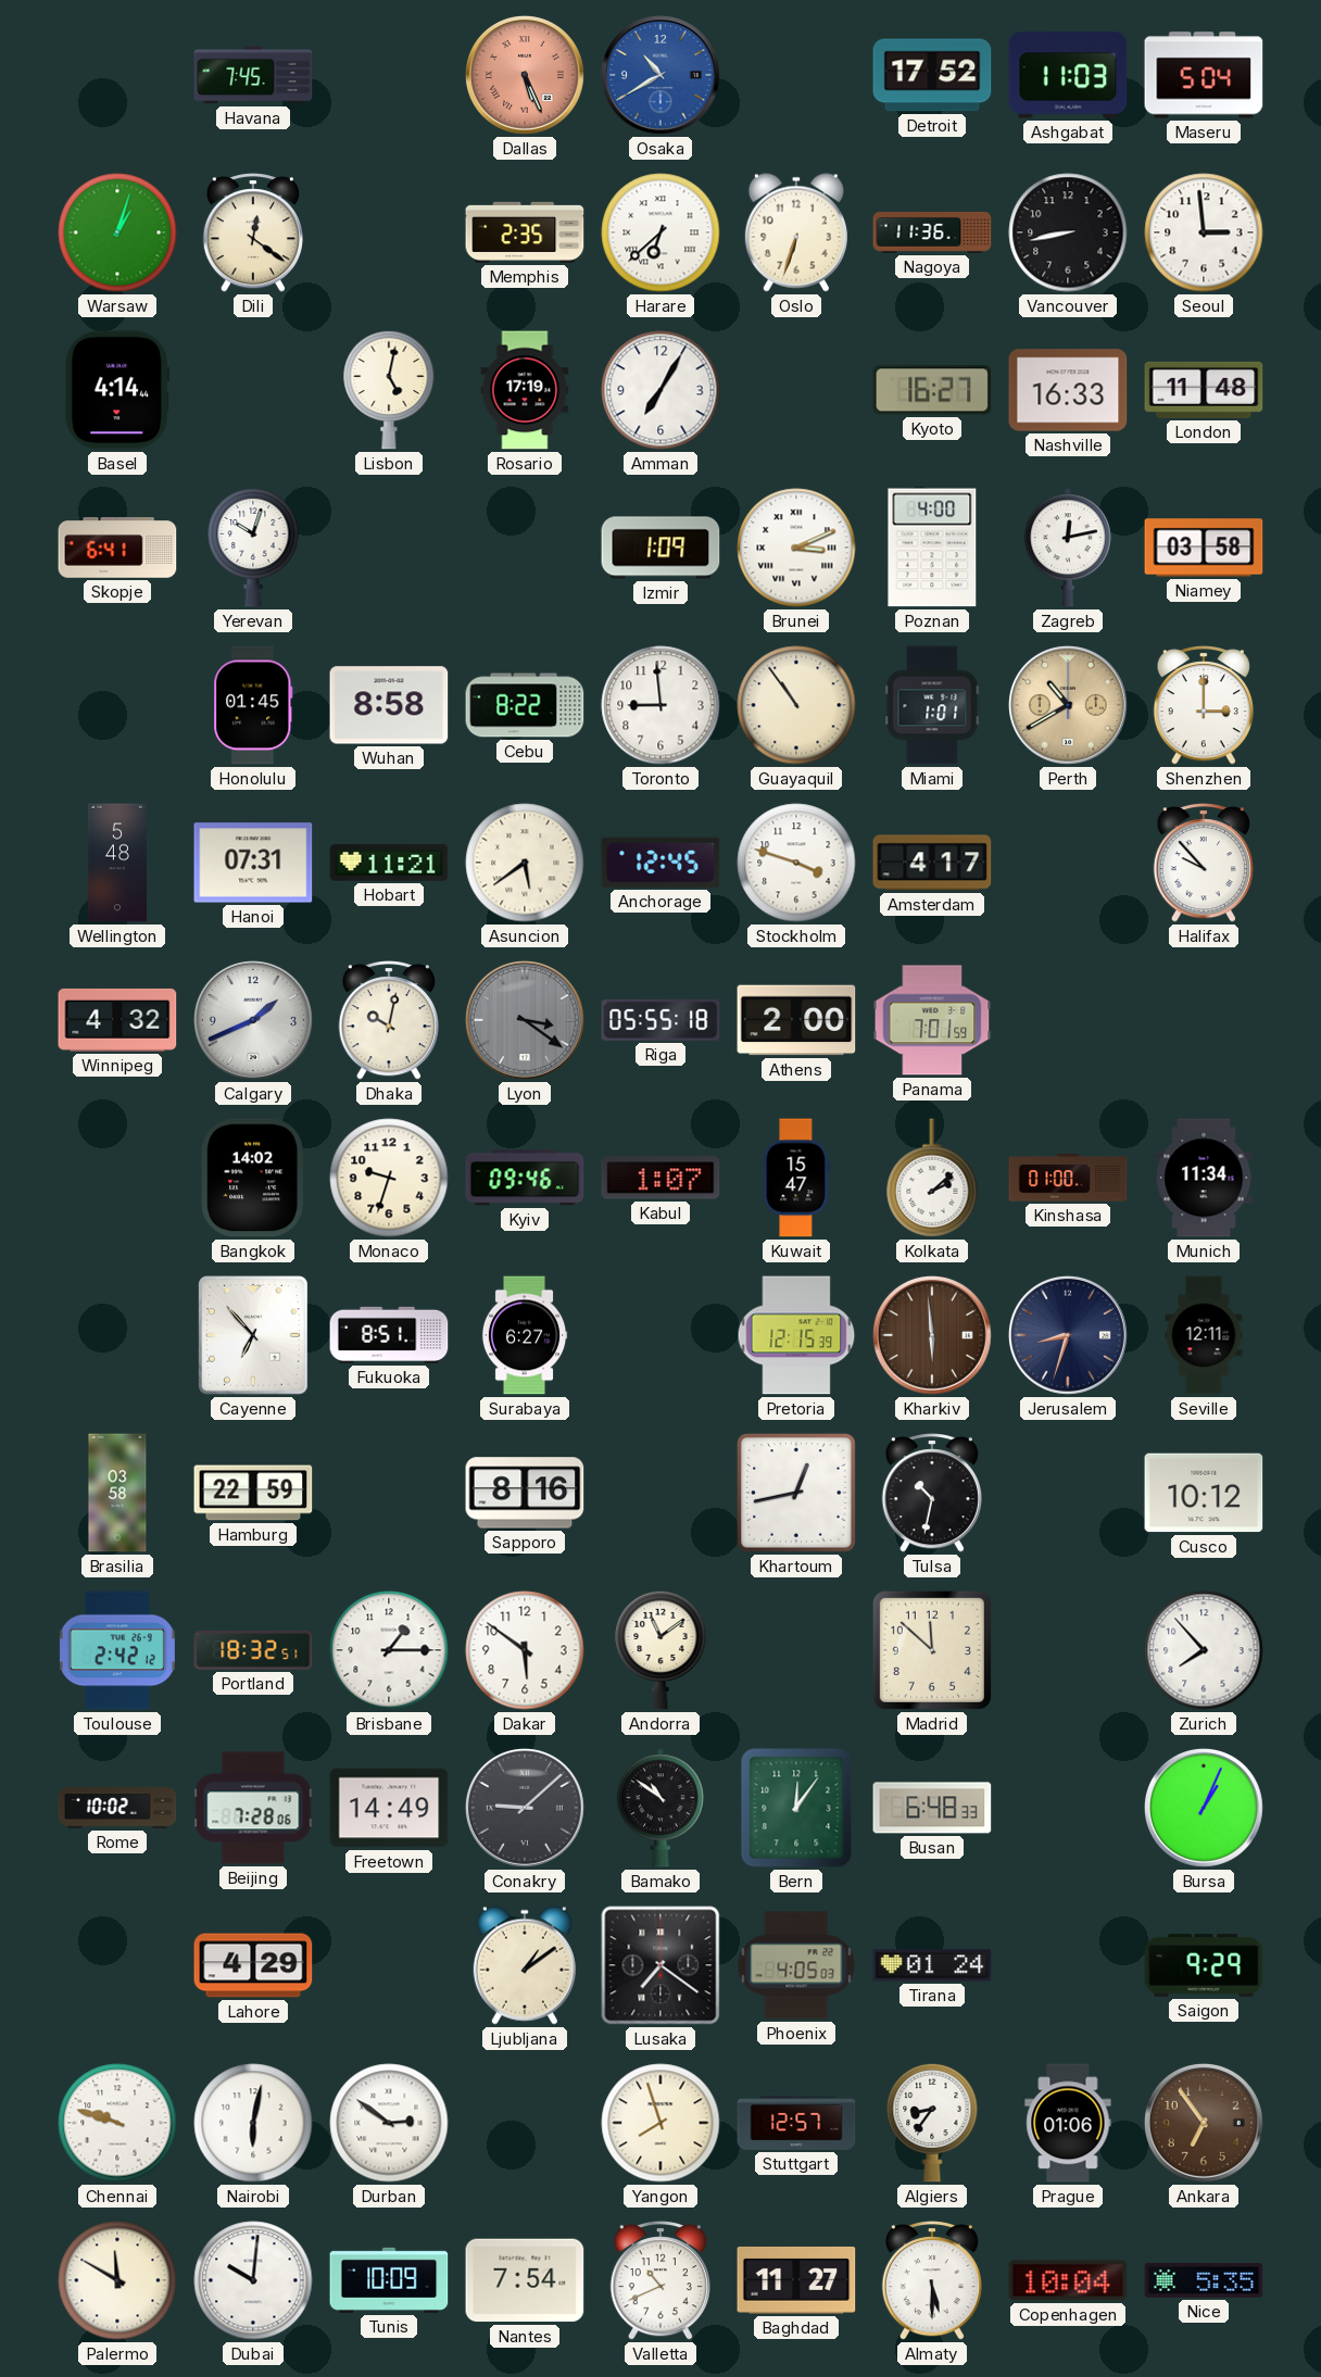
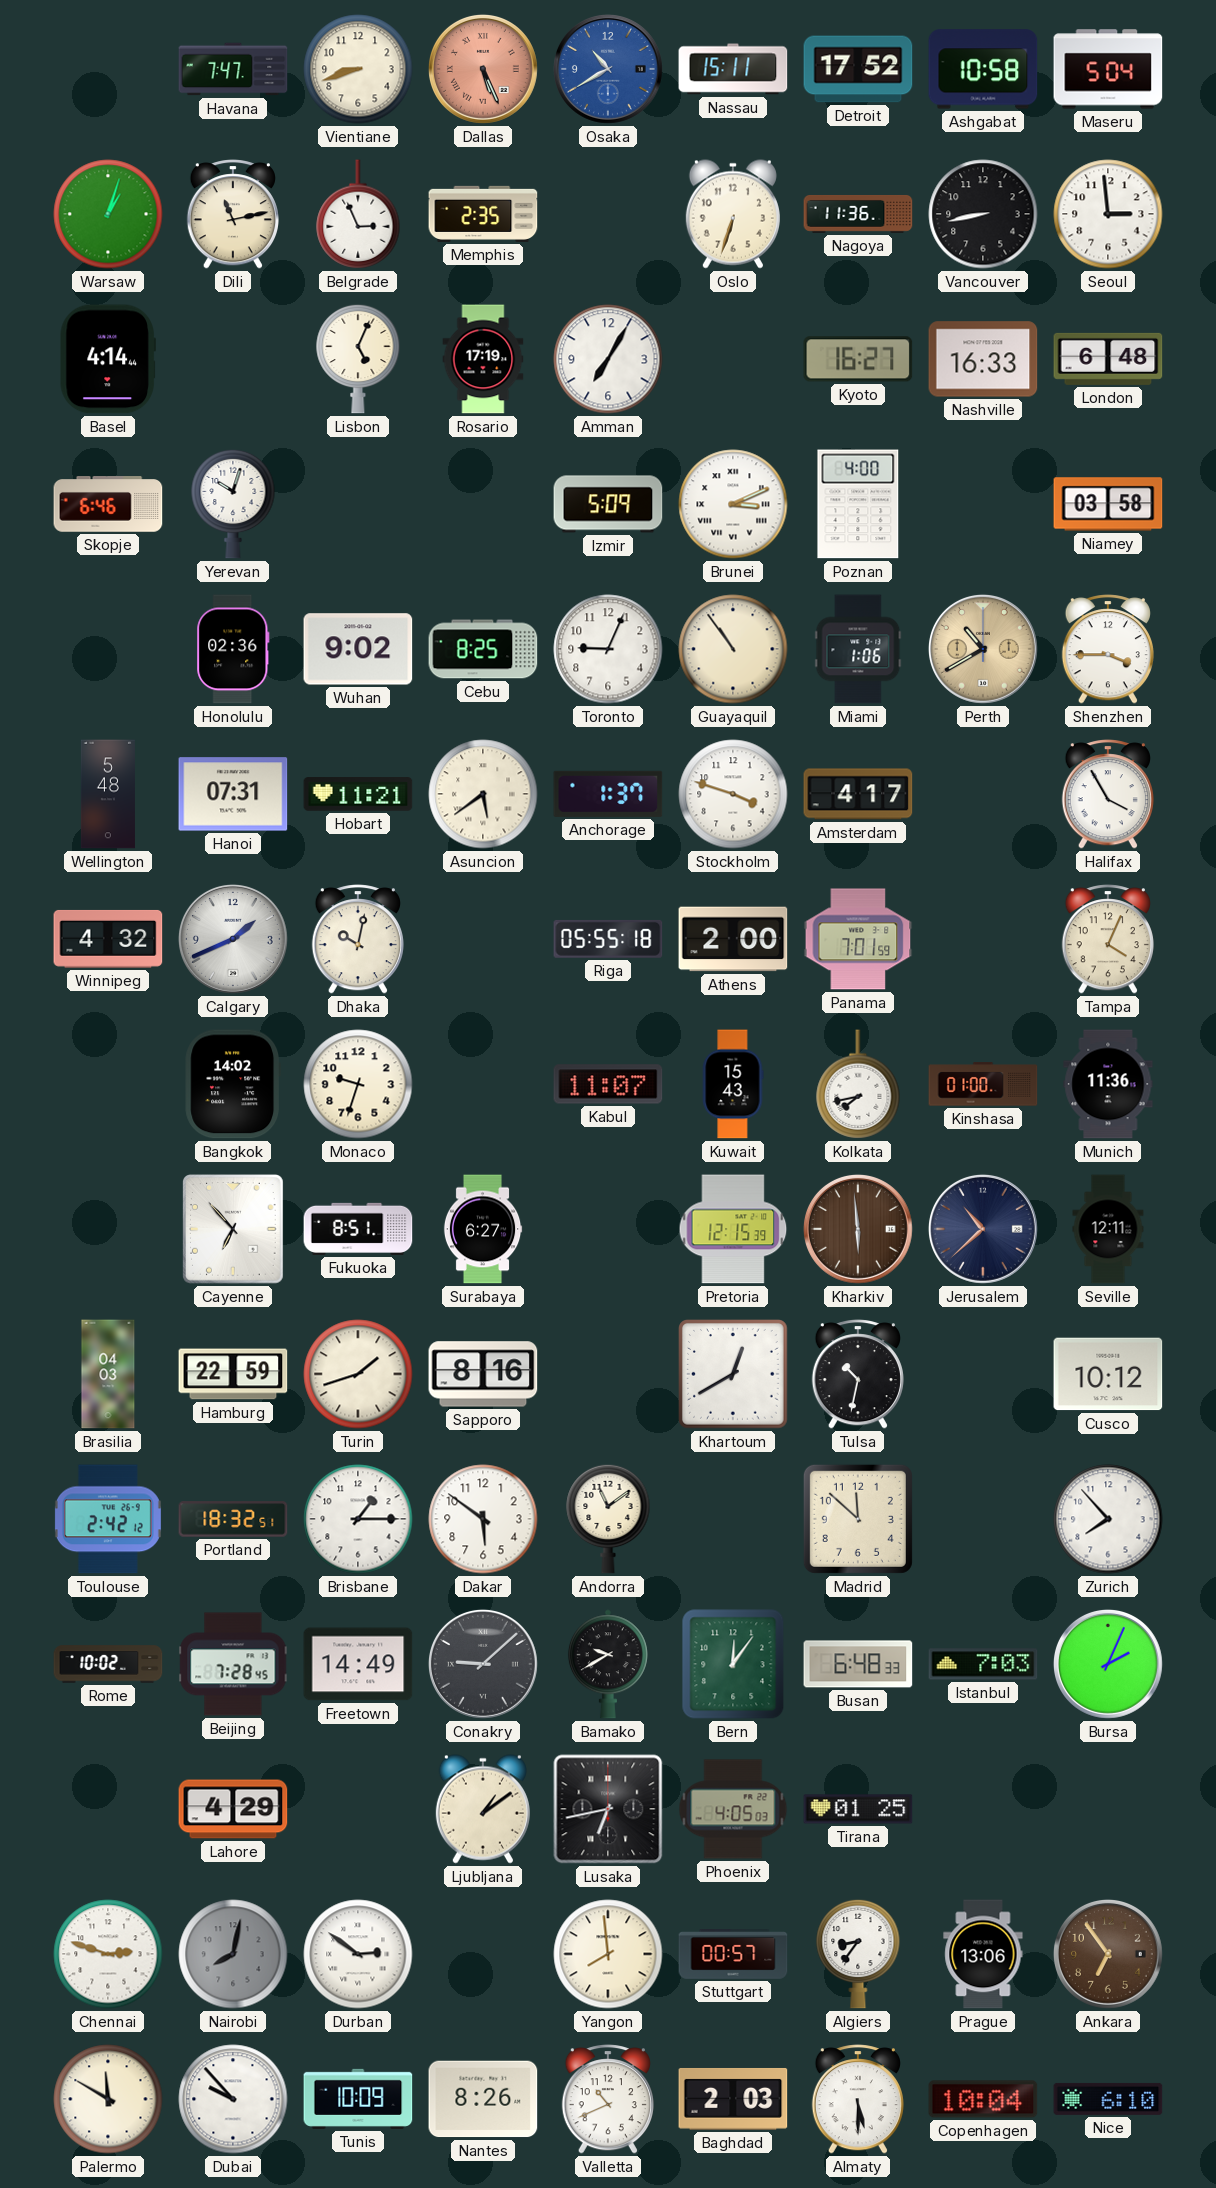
Havana: 7:45 -> 7:47
Vientiane: none -> 8:42
Nassau: none -> 15:11
Ashgabat: 11:03 -> 10:58
Dili: 12:21 -> 11:13
Belgrade: none -> 2:56
Harare: 6:38 -> none
Lisbon: 5:02 -> 5:04
London: 11:48 -> 6:48
Skopje: 6:41 -> 6:46
Izmir: 1:09 -> 5:09
Zagreb: 12:13 -> none
Honolulu: 01:45 -> 02:36
Wuhan: 8:58 -> 9:02
Cebu: 8:22 -> 8:25
Toronto: 8:59 -> 9:04
Miami: 1:01 -> 1:06
Shenzhen: 3:00 -> 3:45
Anchorage: 12:45 -> 1:37
Halifax: 9:53 -> 3:55
Lyon: 3:21 -> none
Tampa: none -> 4:04
Kyiv: 09:46 -> none
Kabul: 1:07 -> 11:07
Kuwait: 15:47 -> 15:43
Kolkata: 2:08 -> 7:43
Munich: 11:34 -> 11:36
Jerusalem: 8:33 -> 10:38
Brasilia: 03:58 -> 04:03
Turin: none -> 1:42
Khartoum: 12:43 -> 12:40
Beijing: 7:28:06 -> 7:28:45
Bamako: 10:51 -> 9:40
Istanbul: none -> 7:03
Bursa: 1:04 -> 2:04
Lusaka: 7:21 -> 6:43
Tirana: 01:24 -> 01:25
Saigon: 9:29 -> none
Chennai: 9:48 -> 2:48
Nairobi: 6:02 -> 8:02
Nairobi dial: white -> grey
Yangon: 7:57 -> 7:59
Stuttgart: 12:57 -> 00:57
Prague: 01:06 -> 13:06
Dubai: 10:01 -> 9:53
Nantes: 7:54 -> 8:26
Baghdad: 11:27 -> 2:03
Nice: 5:35 -> 6:10
